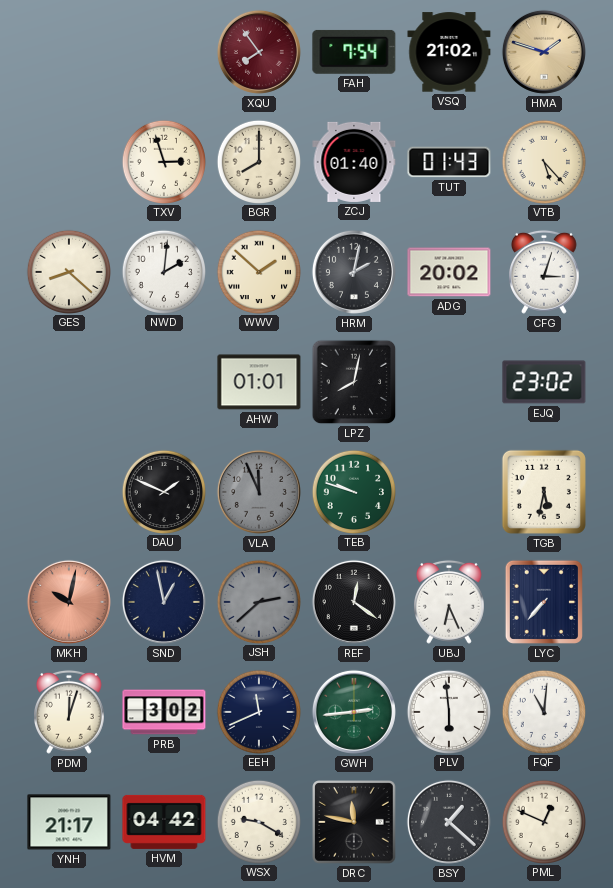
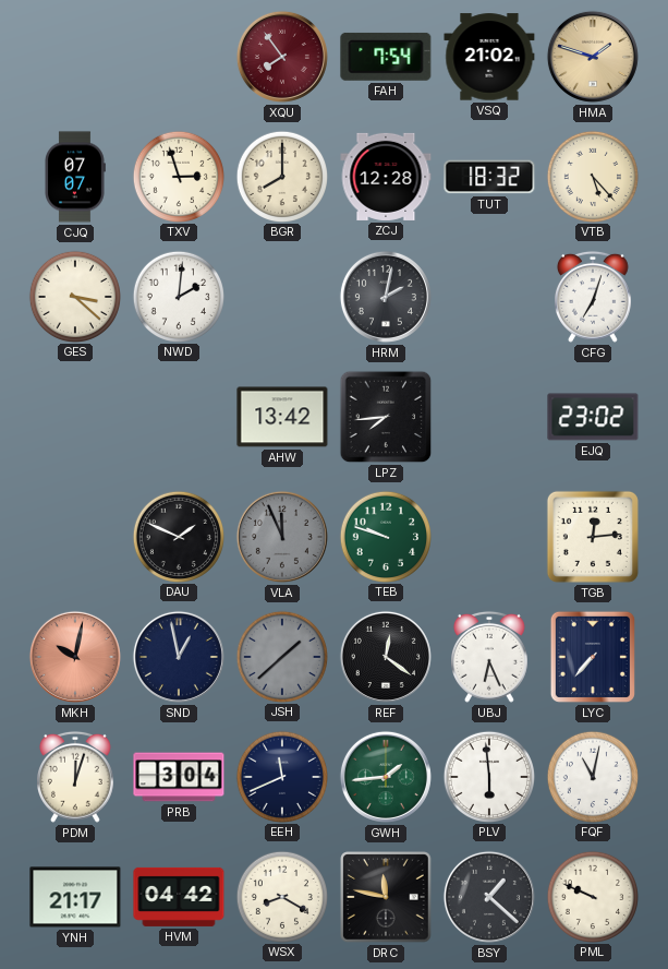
CJQ: none -> 07:07
ZCJ: 01:40 -> 12:28
TUT: 01:43 -> 18:32
GES: 8:22 -> 3:22
WWV: 1:52 -> none
ADG: 20:02 -> none
CFG: 3:03 -> 7:03
AHW: 01:01 -> 13:42
LPZ: 8:02 -> 7:44
TGB: 5:32 -> 12:14
JSH: 2:38 -> 1:38
PRB: 3:02 -> 3:04
GWH: 2:44 -> 1:44
FQF: 11:01 -> 11:02
WSX: 9:20 -> 8:20
PML: 12:49 -> 9:49
